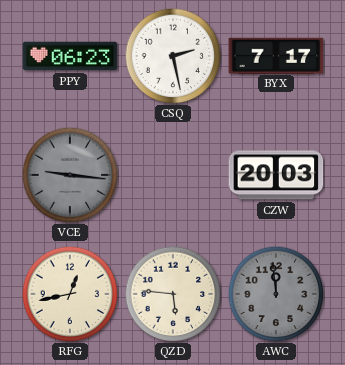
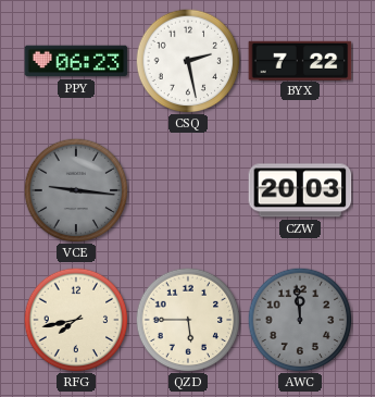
BYX: 7:17 -> 7:22
RFG: 12:43 -> 7:43
QZD: 5:46 -> 5:45
